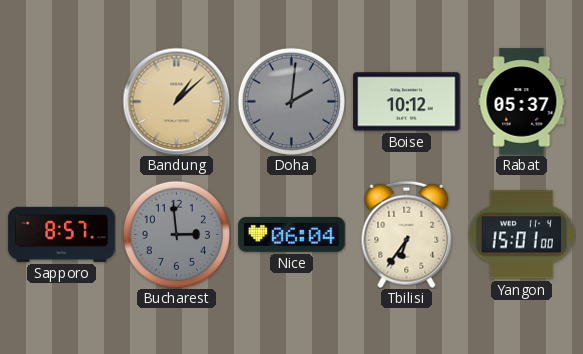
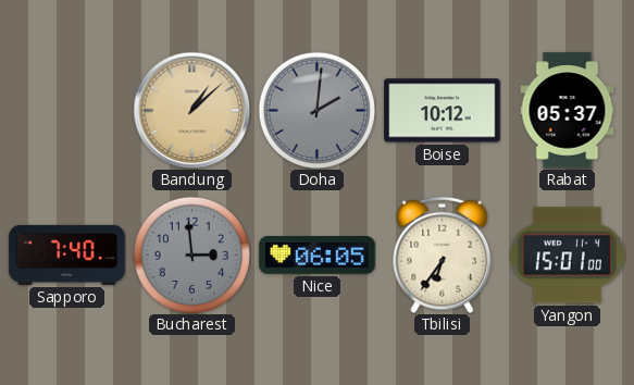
Sapporo: 8:57 -> 7:40
Nice: 06:04 -> 06:05
